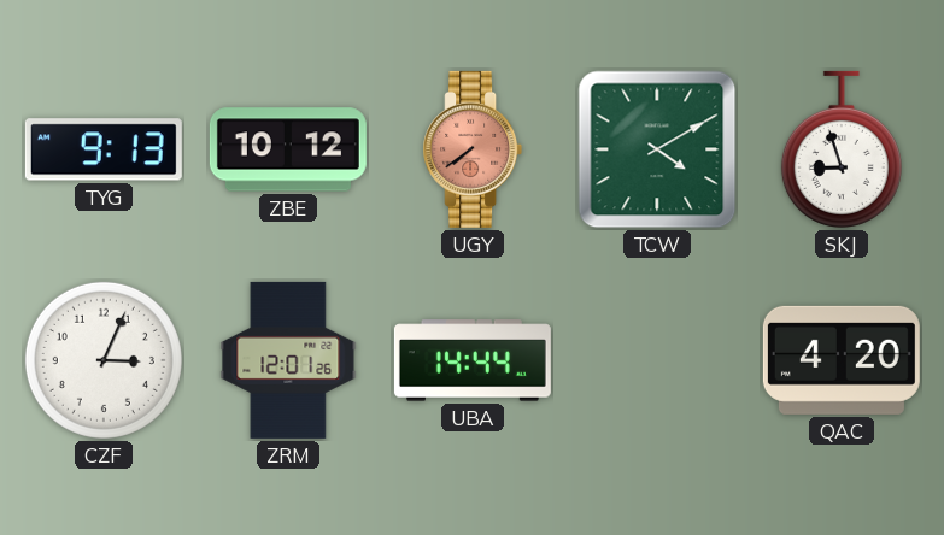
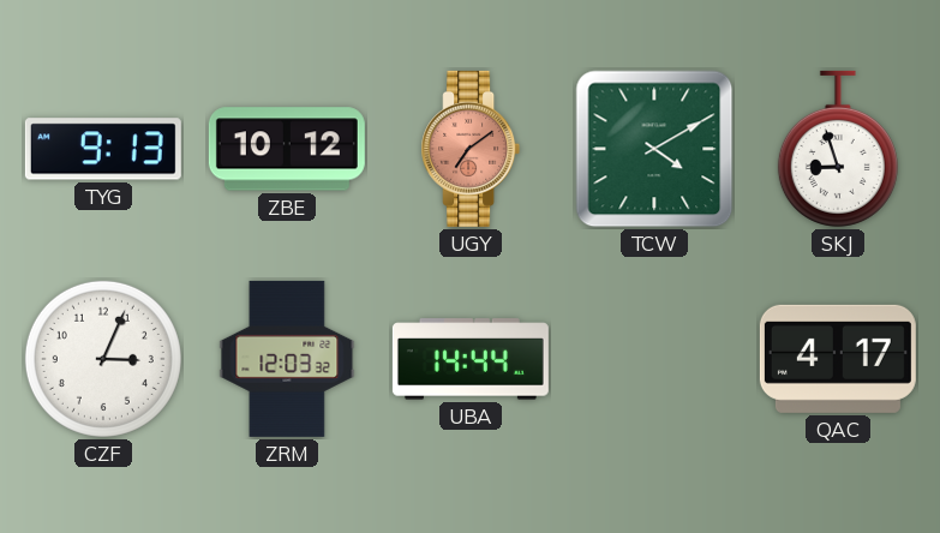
UGY: 7:39 -> 7:09
ZRM: 12:01 -> 12:03
QAC: 4:20 -> 4:17
